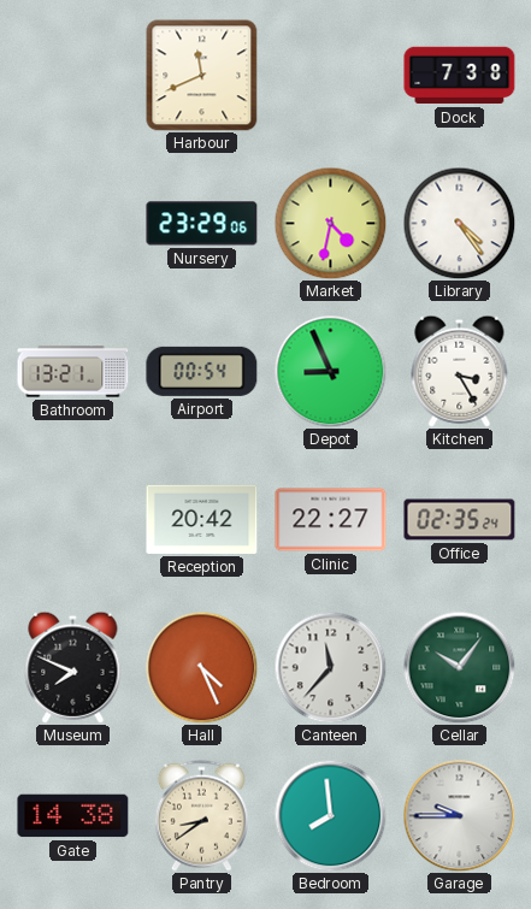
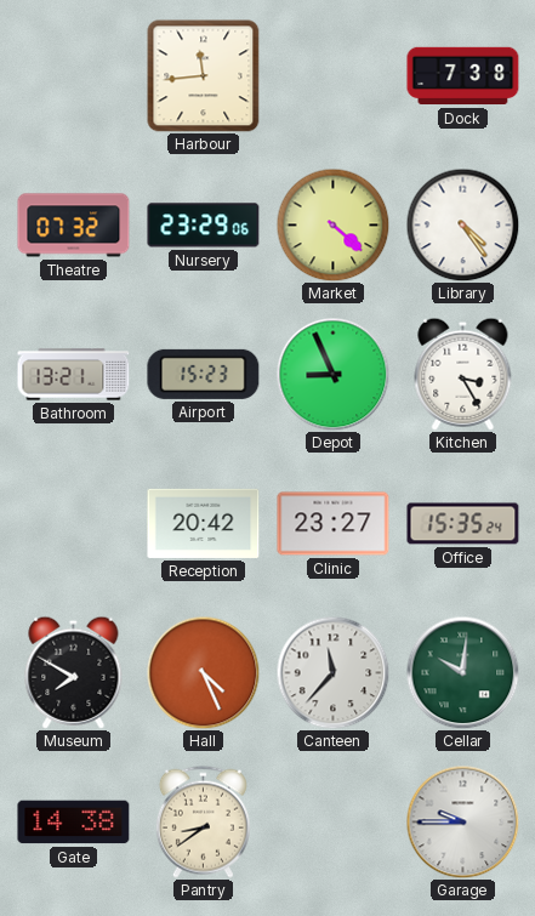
Harbour: 11:41 -> 11:44
Theatre: none -> 07:32
Market: 4:32 -> 4:22
Airport: 00:54 -> 15:23
Clinic: 22:27 -> 23:27
Office: 02:35 -> 15:35
Museum: 7:49 -> 7:50
Cellar: 10:06 -> 10:01
Bedroom: 7:59 -> none
